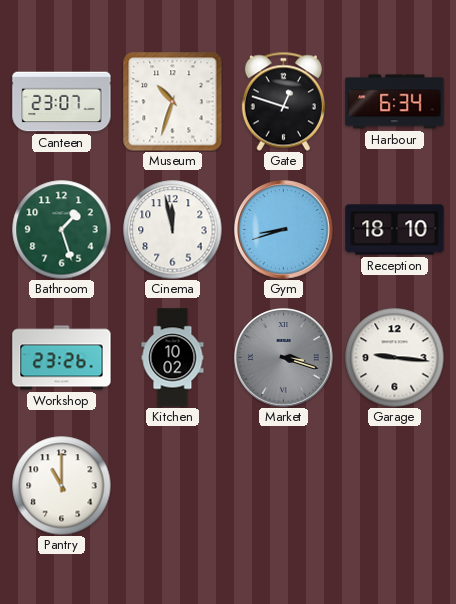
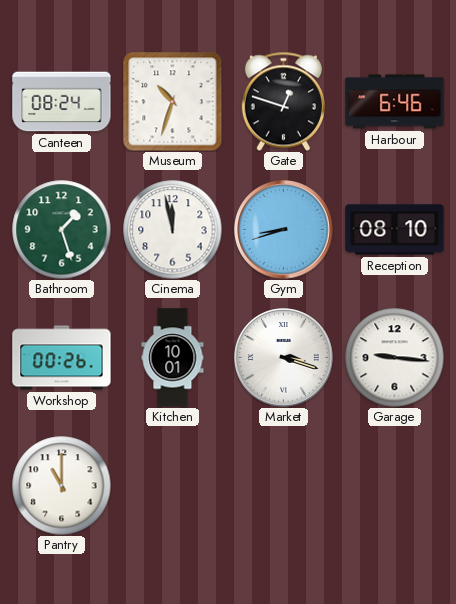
Canteen: 23:07 -> 08:24
Harbour: 6:34 -> 6:46
Reception: 18:10 -> 08:10
Workshop: 23:26 -> 00:26
Kitchen: 10:02 -> 10:01
Market dial: grey -> white
